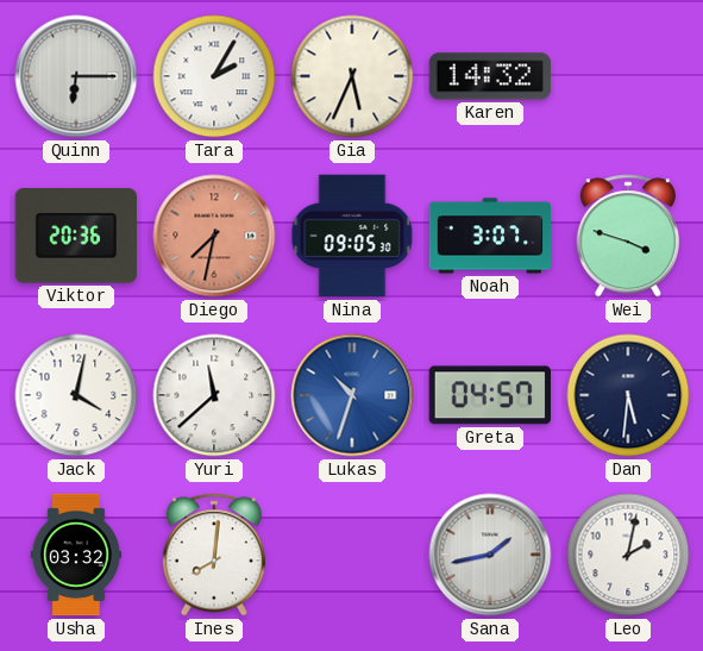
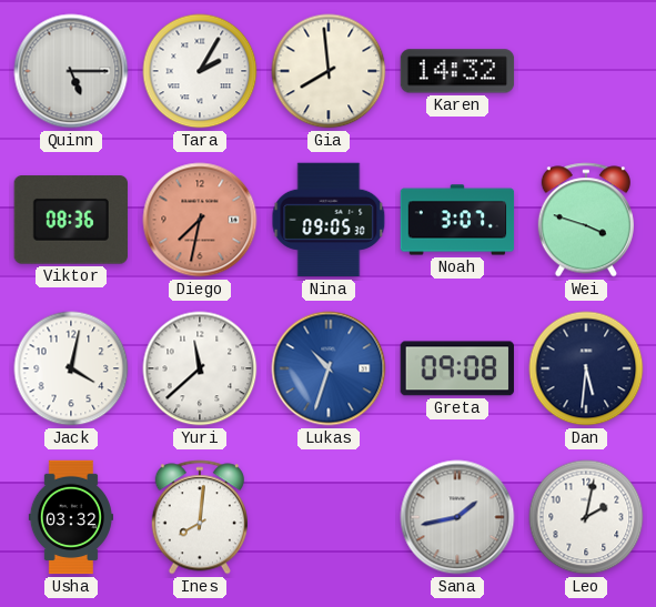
Quinn: 6:15 -> 5:15
Gia: 5:34 -> 7:59
Viktor: 20:36 -> 08:36
Greta: 04:57 -> 09:08
